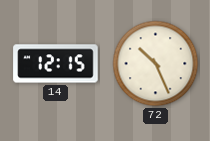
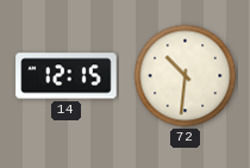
72: 10:26 -> 10:31
